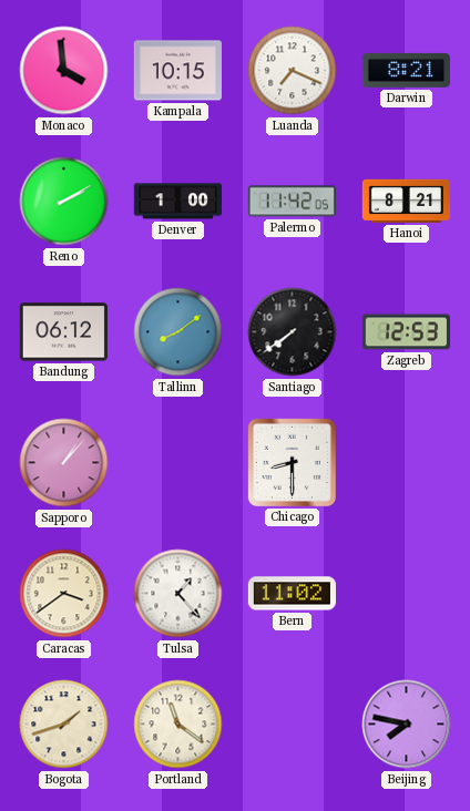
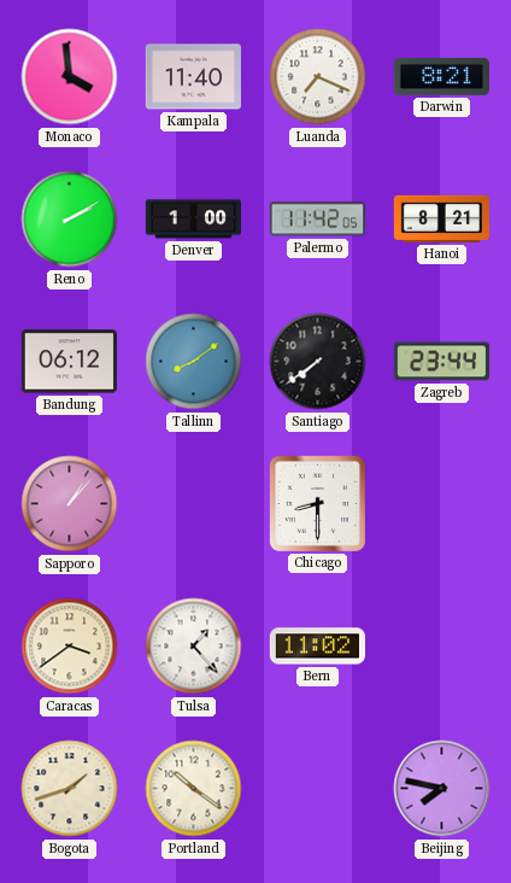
Kampala: 10:15 -> 11:40
Zagreb: 12:53 -> 23:44
Portland: 11:21 -> 10:21
